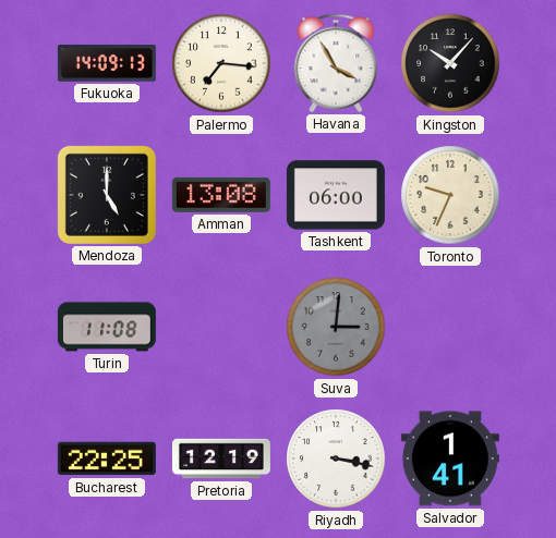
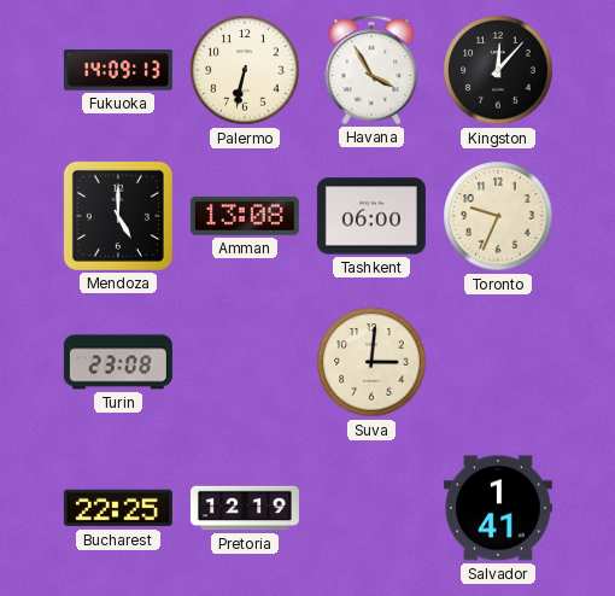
Palermo: 7:16 -> 6:32
Kingston: 10:07 -> 12:07
Turin: 11:08 -> 23:08
Suva dial: grey -> cream
Riyadh: 3:17 -> none
